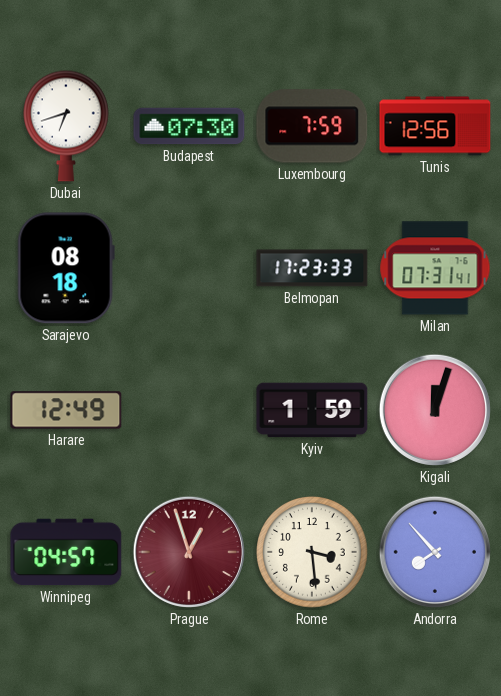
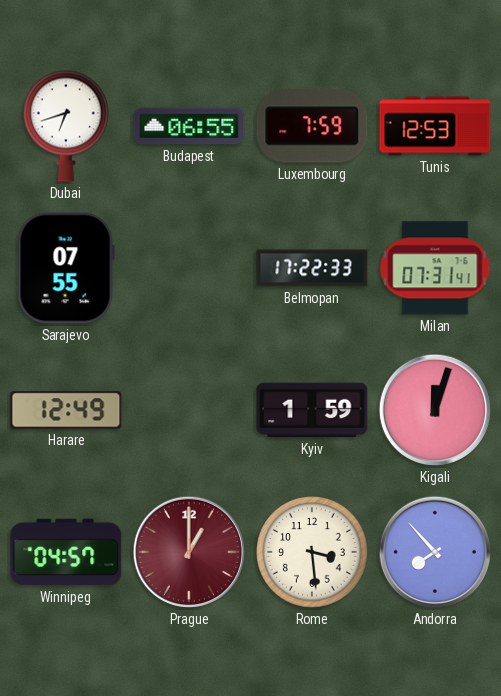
Budapest: 07:30 -> 06:55
Tunis: 12:56 -> 12:53
Sarajevo: 08:18 -> 07:55
Belmopan: 17:23 -> 17:22
Prague: 12:57 -> 1:00
